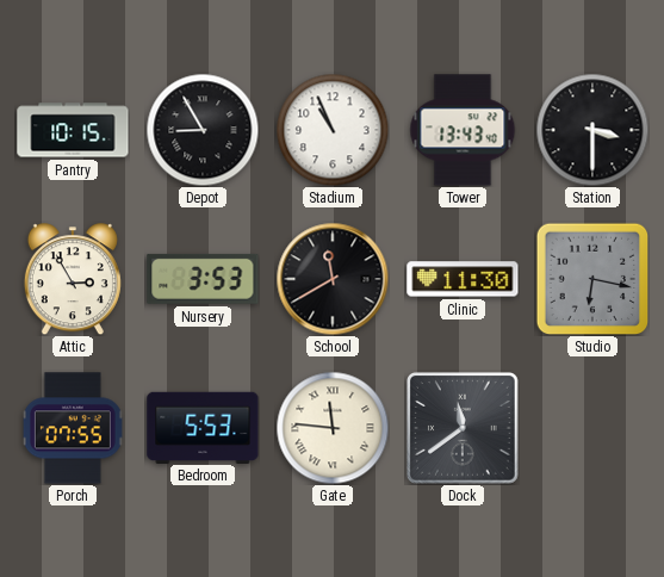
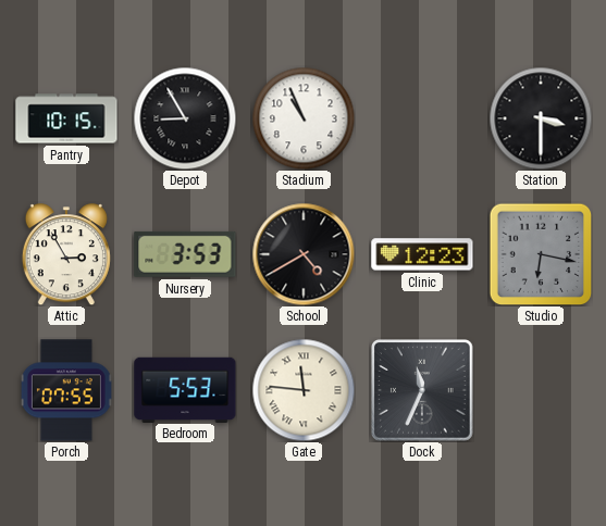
Tower: 13:43 -> none
School: 11:40 -> 4:40
Clinic: 11:30 -> 12:23
Dock: 11:39 -> 11:34
